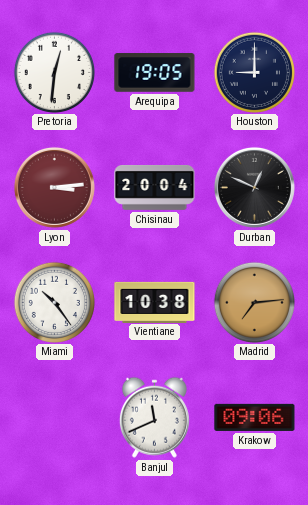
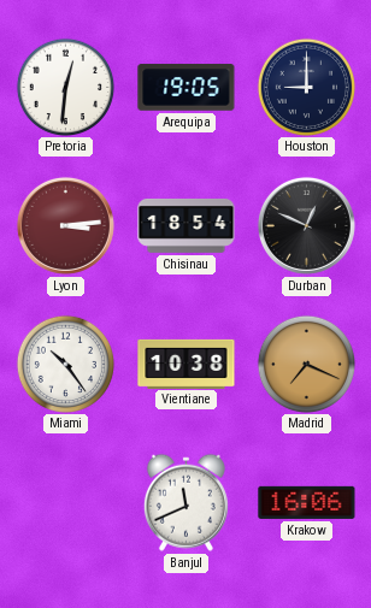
Chisinau: 20:04 -> 18:54
Madrid: 7:14 -> 7:19
Krakow: 09:06 -> 16:06
